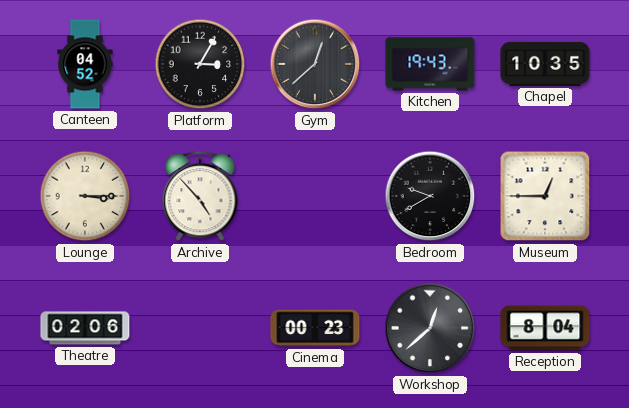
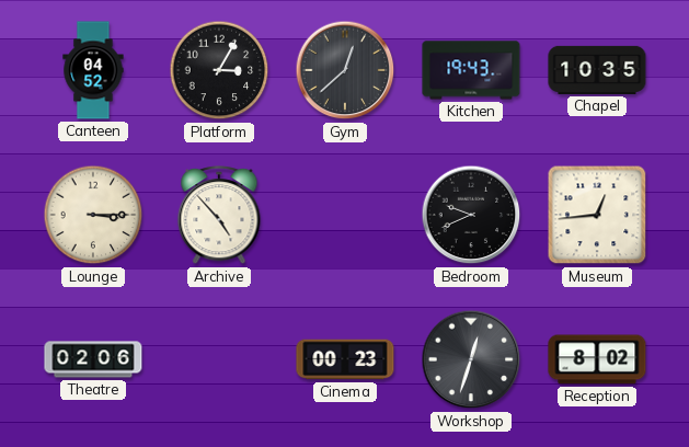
Bedroom: 9:40 -> 9:41
Museum: 12:45 -> 12:44
Workshop: 12:38 -> 12:33
Reception: 8:04 -> 8:02
